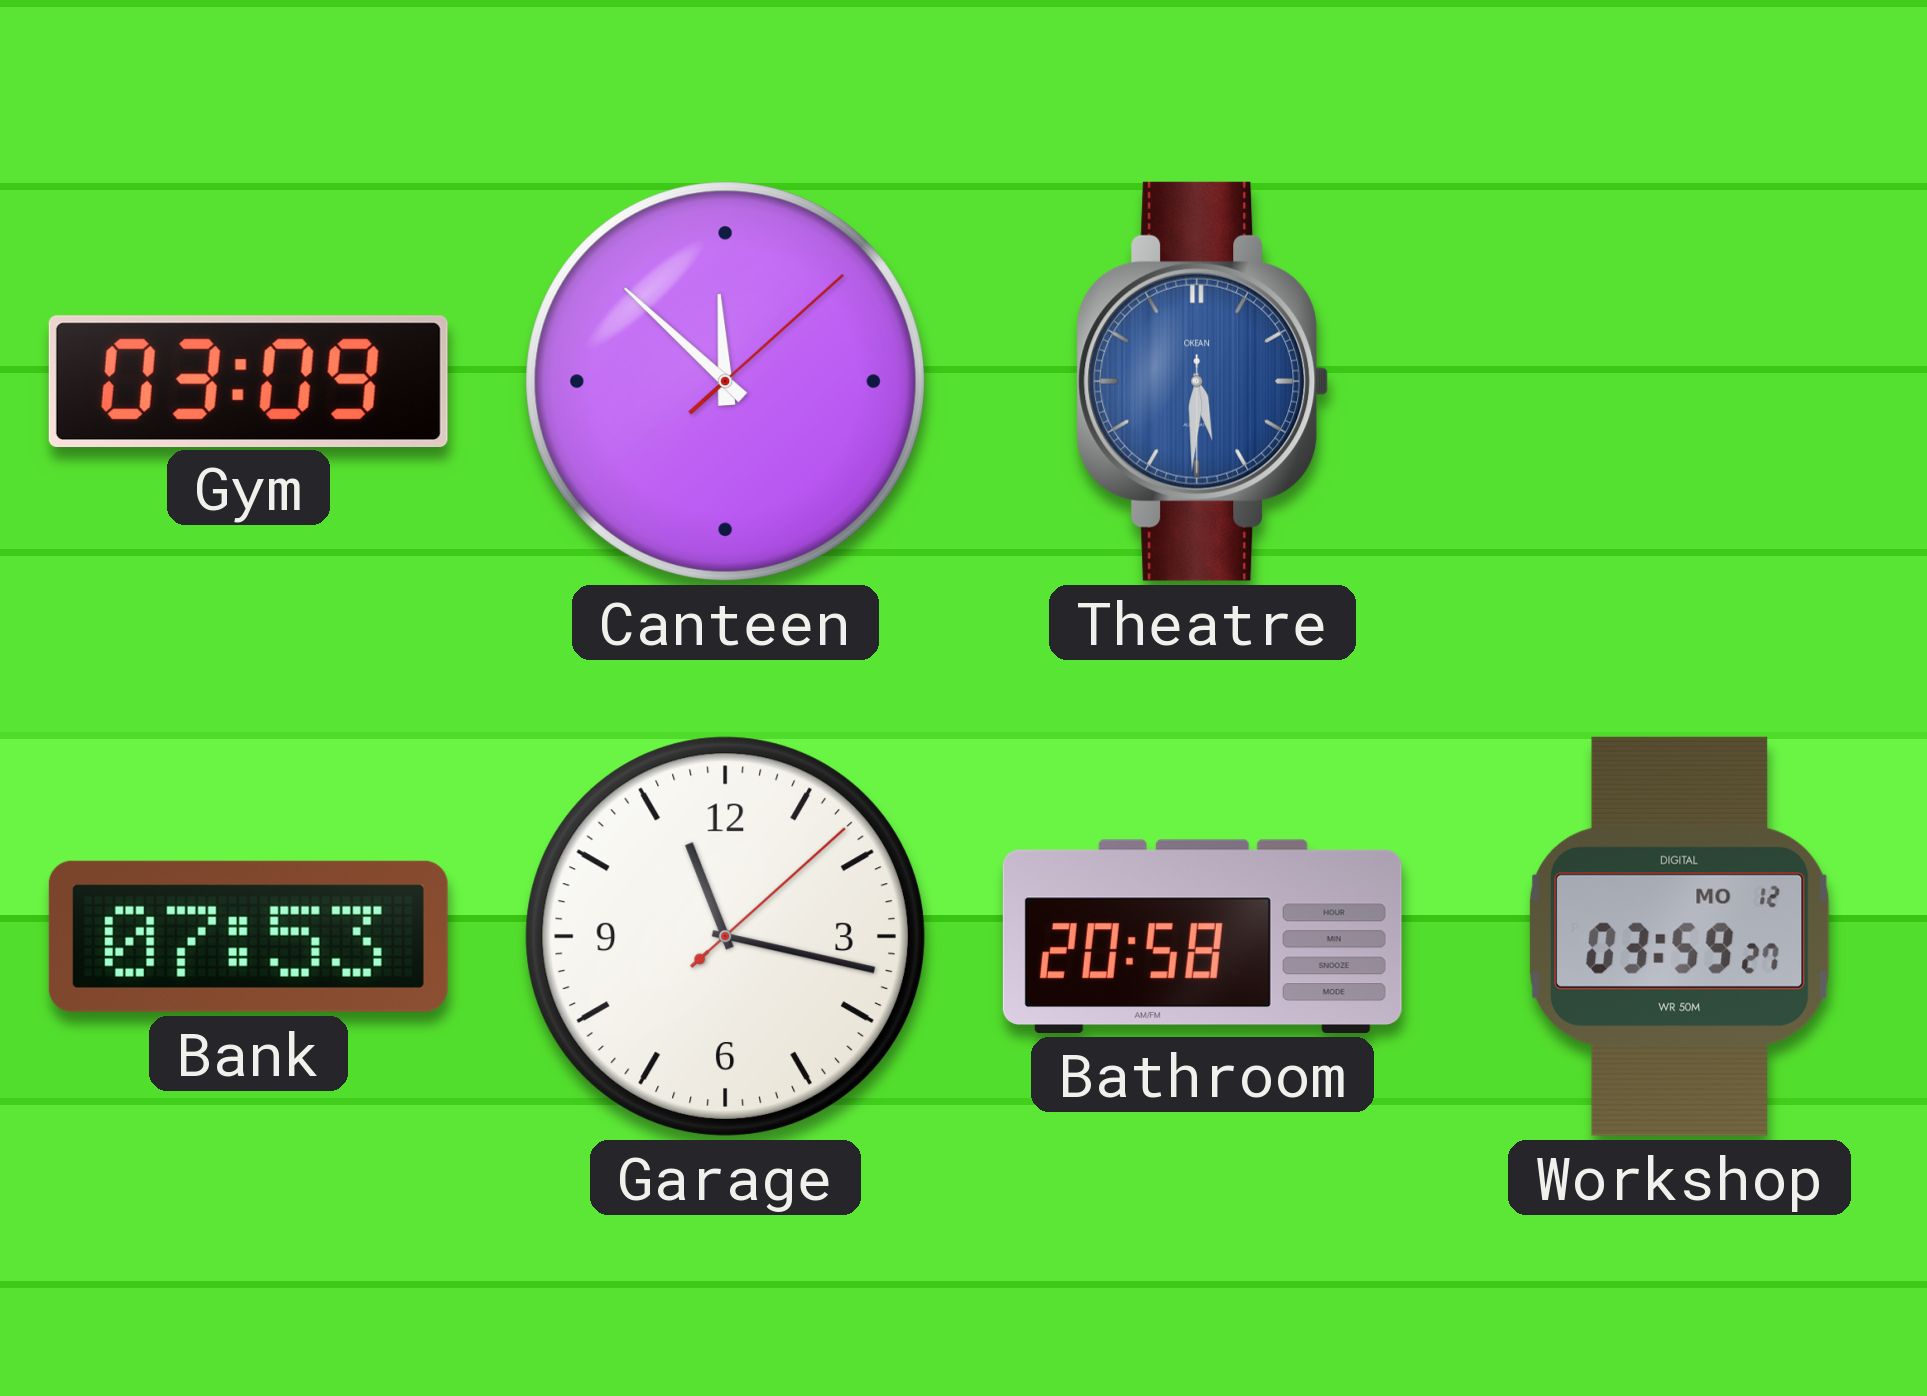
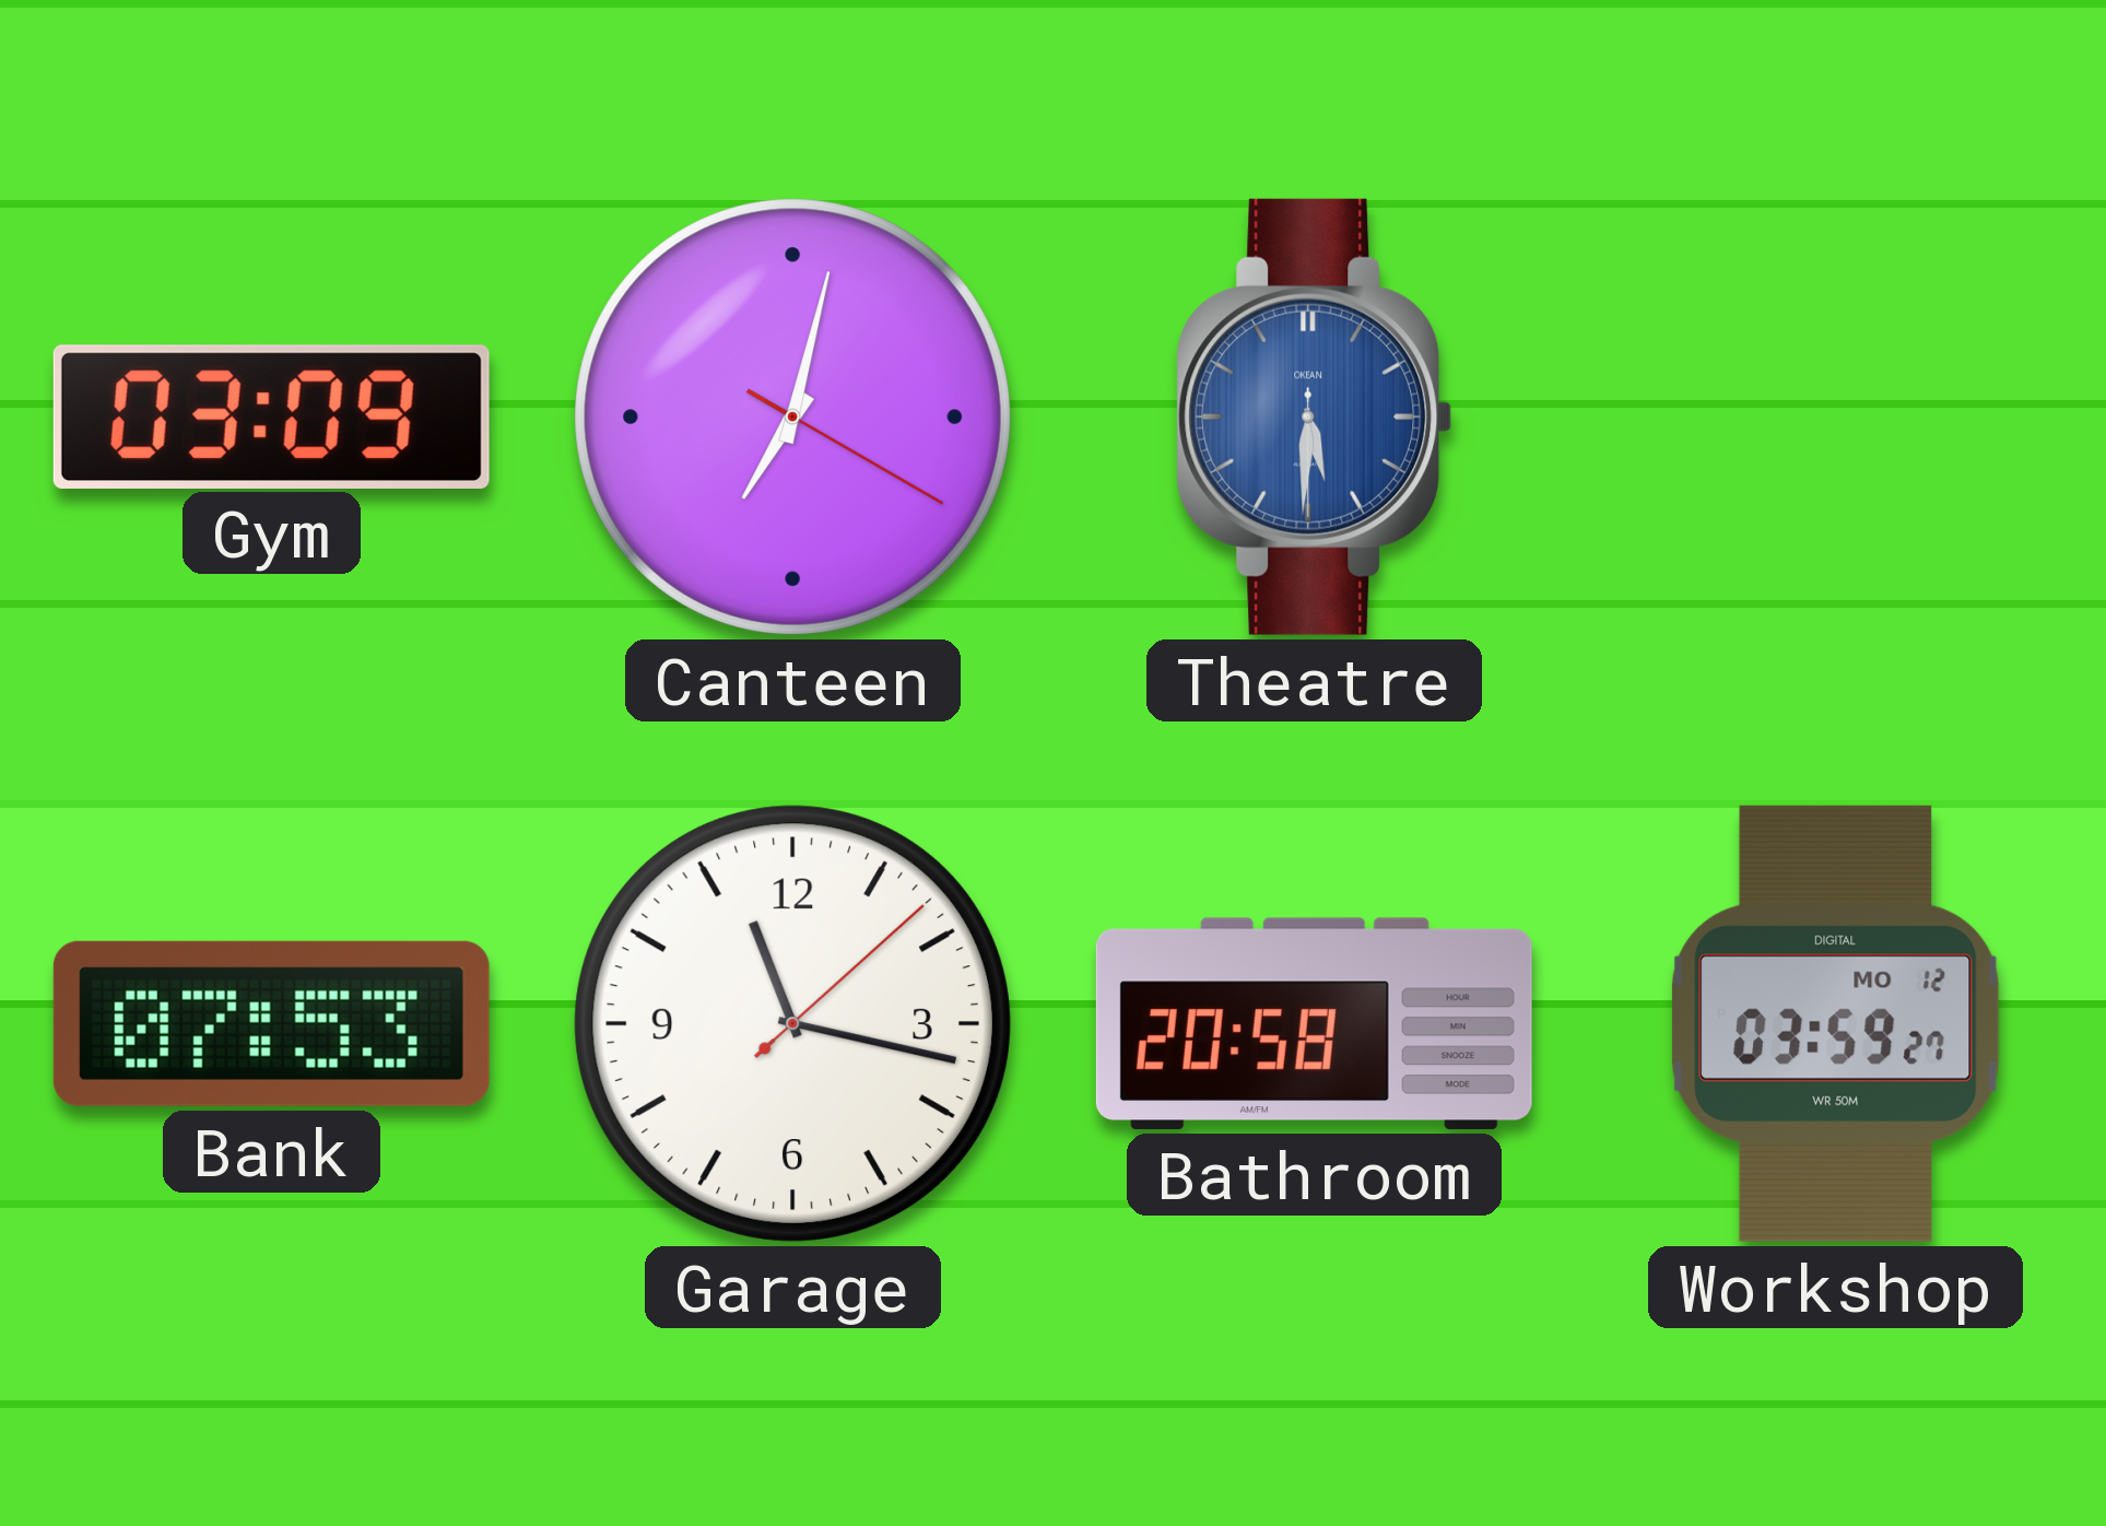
Canteen: 11:52 -> 7:02
